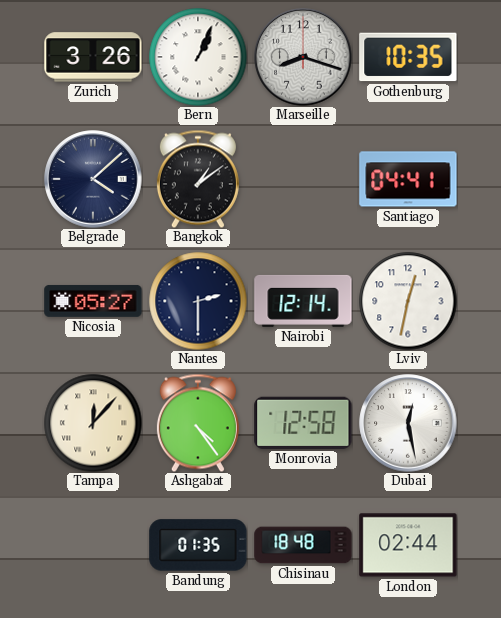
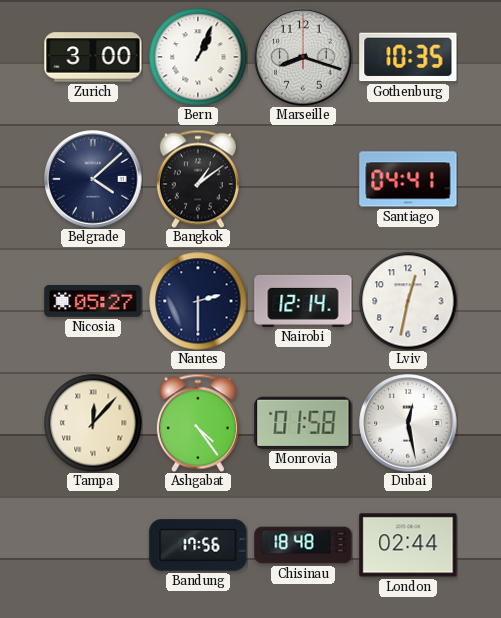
Zurich: 3:26 -> 3:00
Monrovia: 12:58 -> 01:58
Bandung: 01:35 -> 17:56
